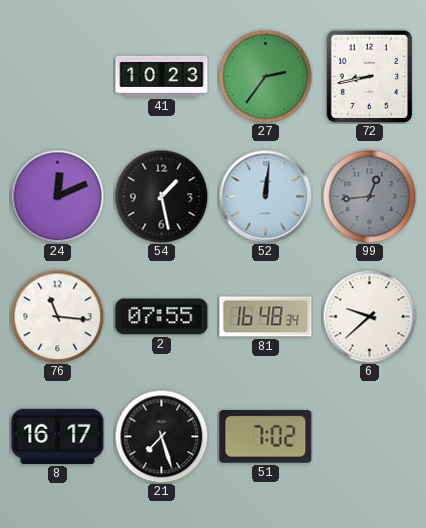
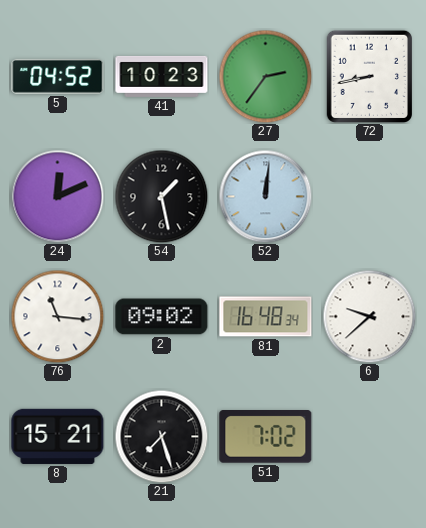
5: none -> 04:52
99: 12:44 -> none
2: 07:55 -> 09:02
8: 16:17 -> 15:21
